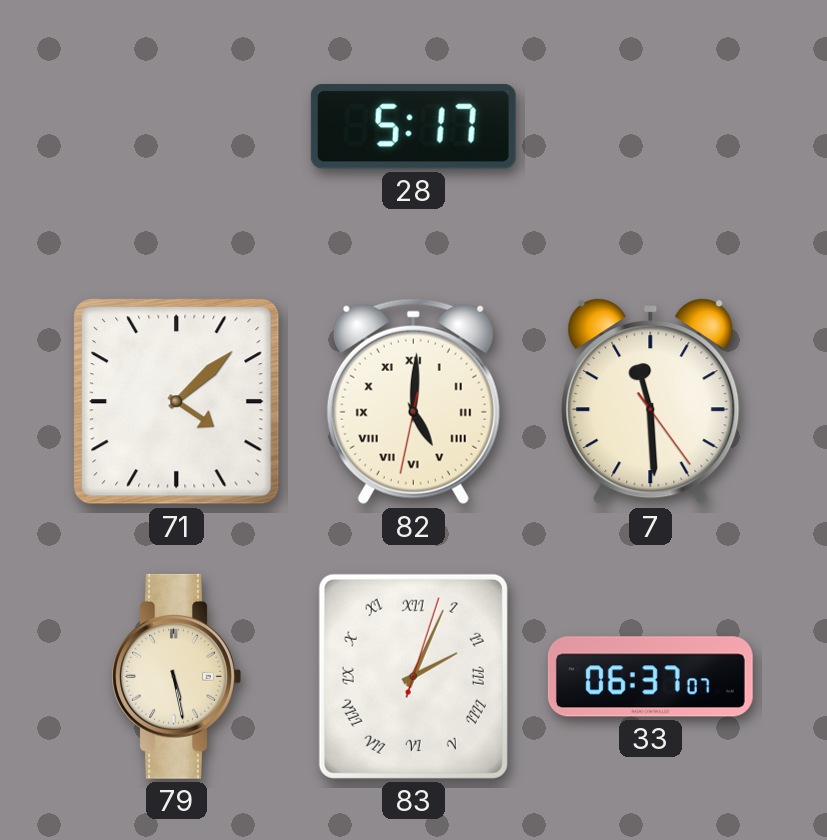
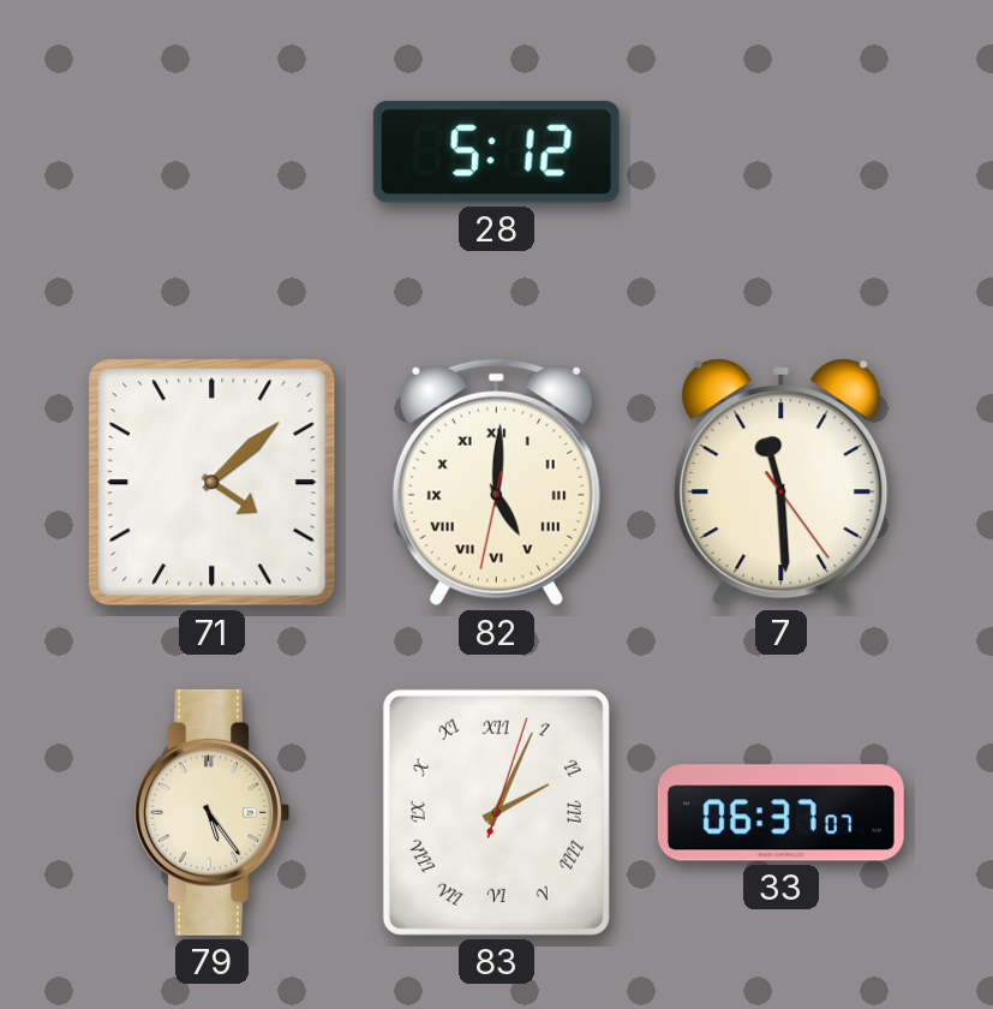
28: 5:17 -> 5:12
79: 5:28 -> 5:24
